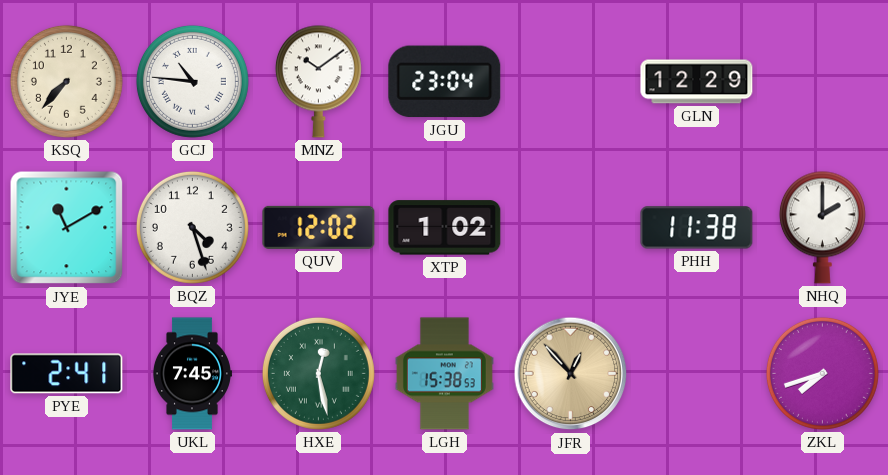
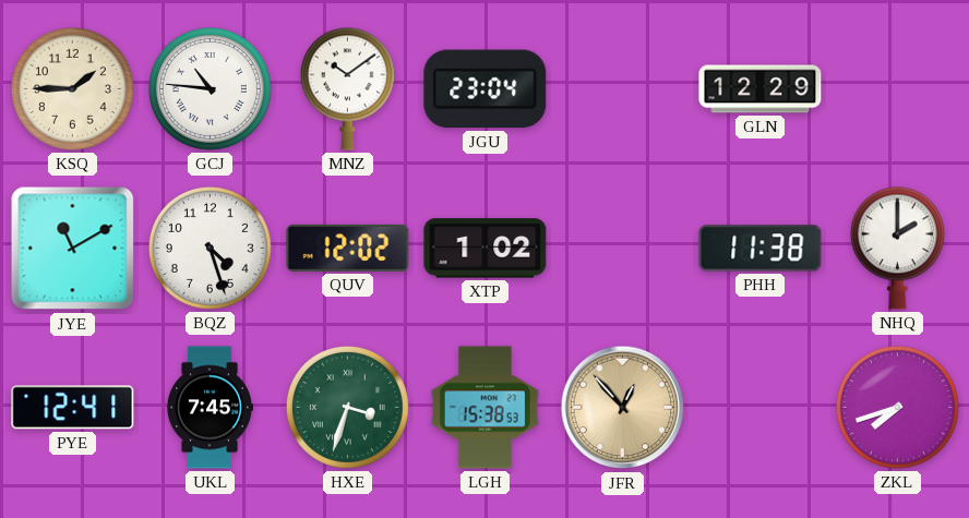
KSQ: 7:37 -> 1:45
PYE: 2:41 -> 12:41
HXE: 12:28 -> 3:33
